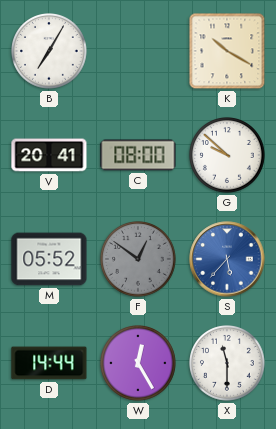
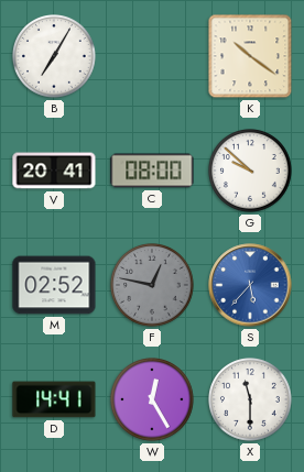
K: 10:20 -> 10:21
M: 05:52 -> 02:52
F: 12:51 -> 12:47
D: 14:44 -> 14:41
